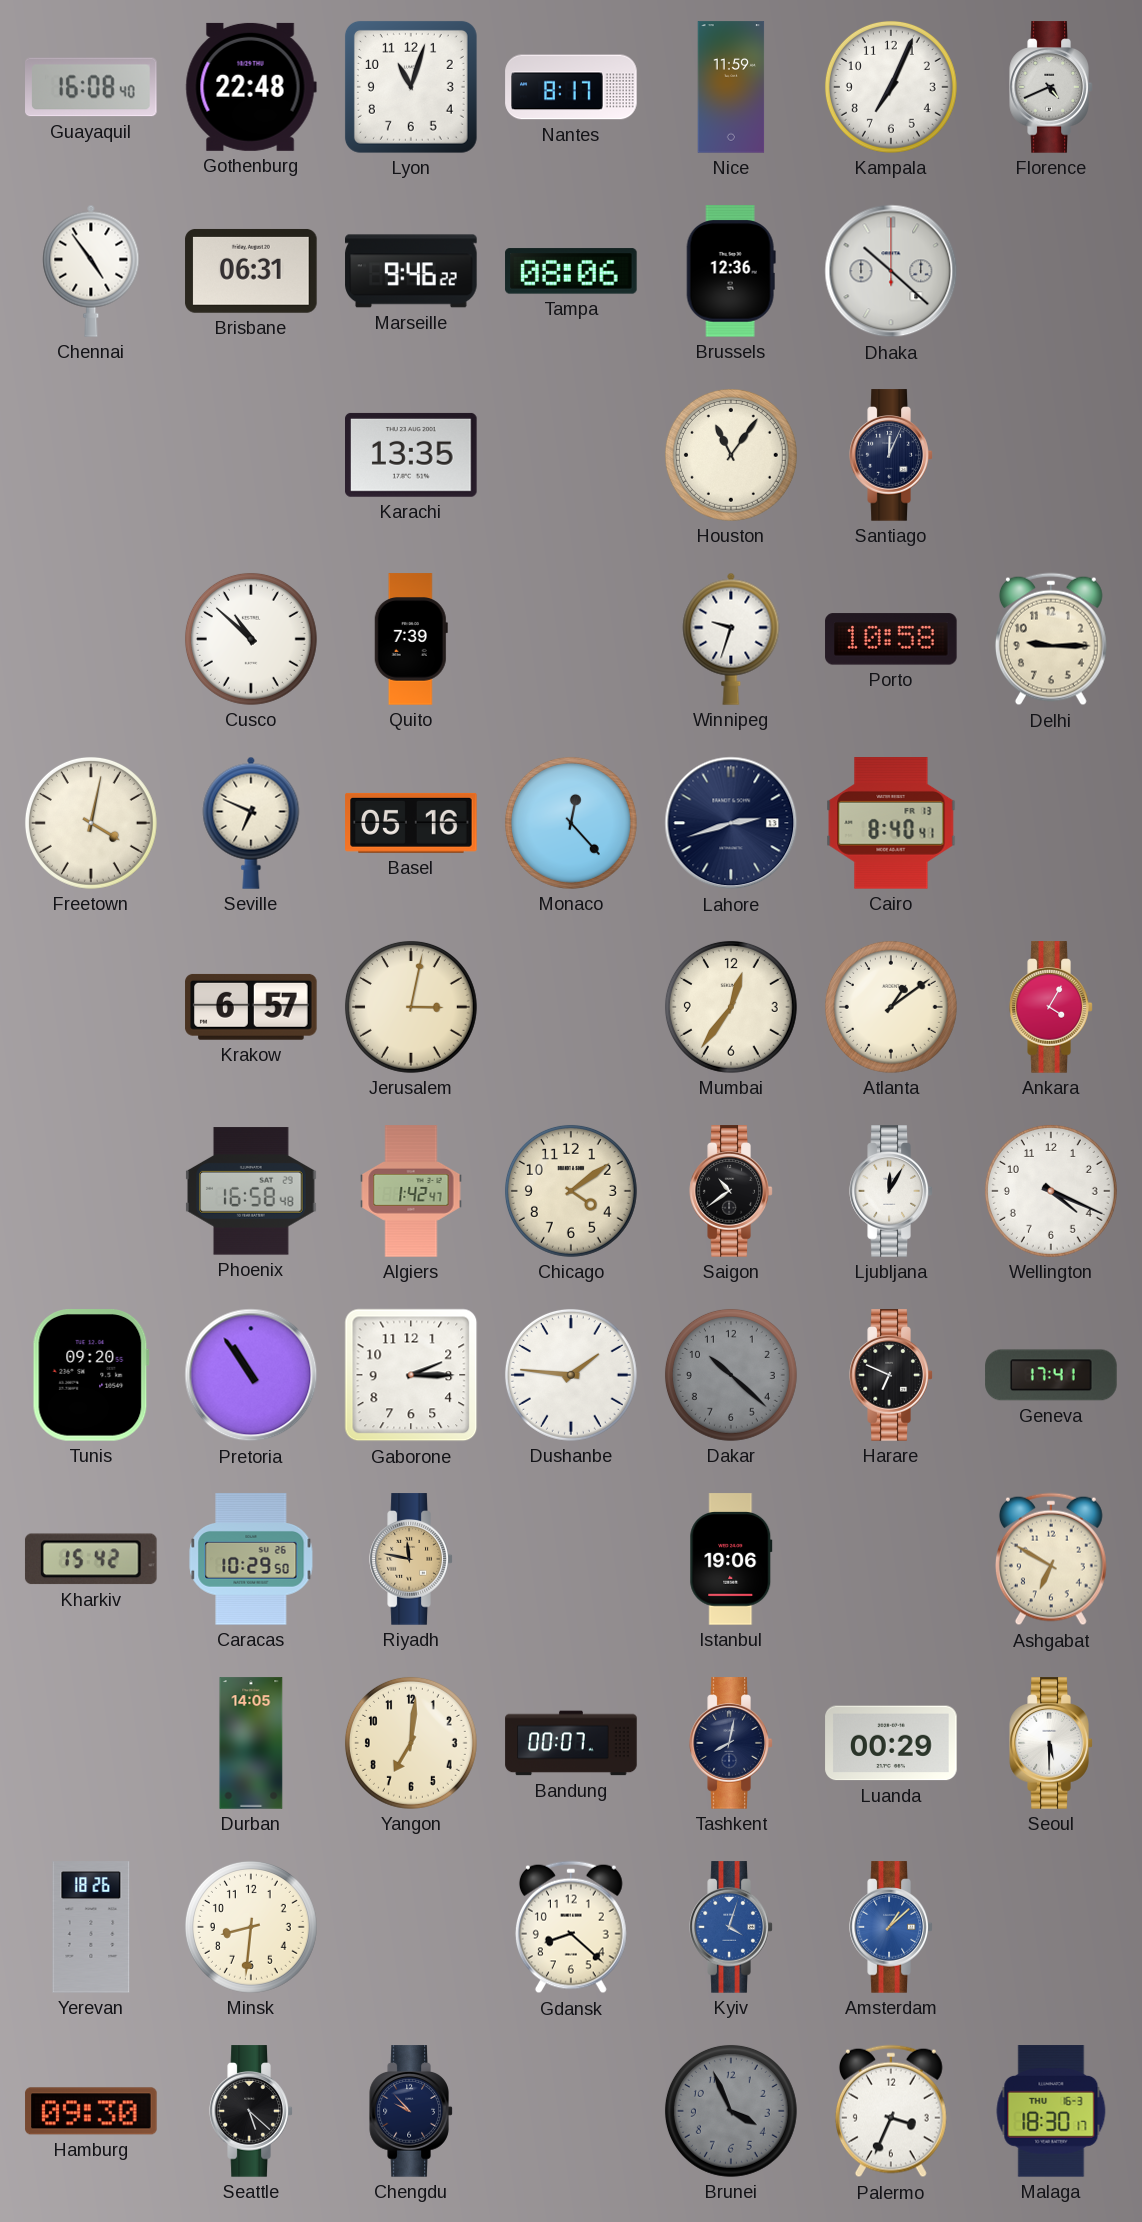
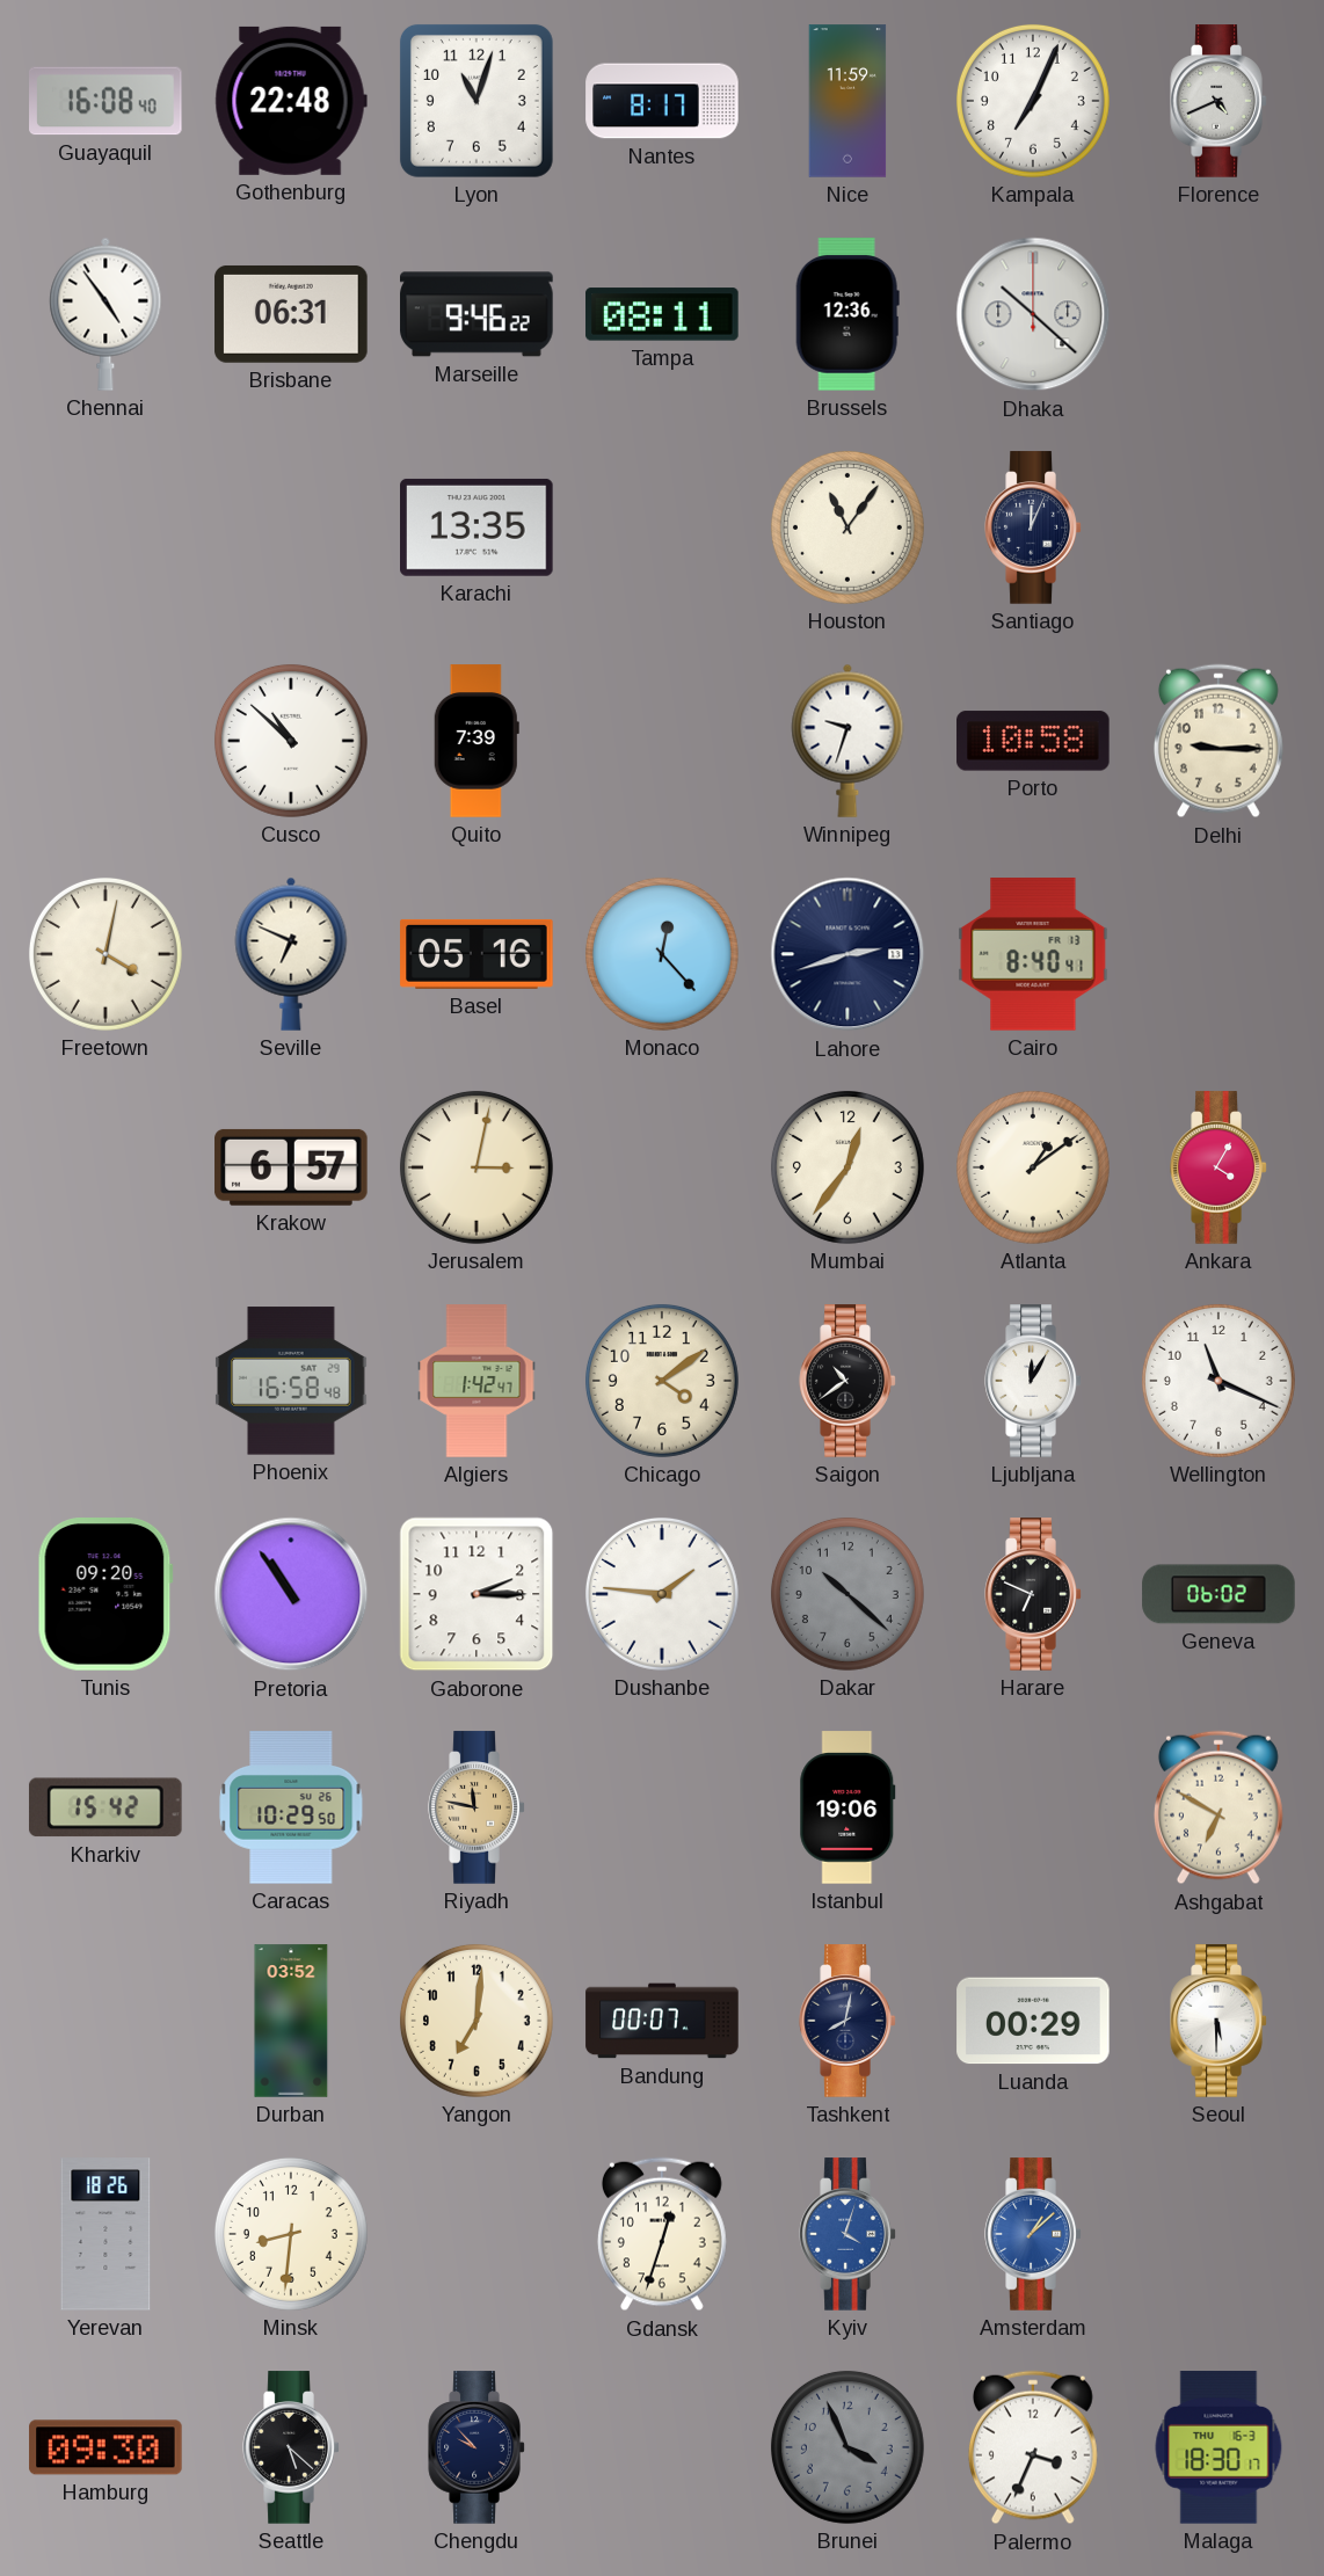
Tampa: 08:06 -> 08:11
Wellington: 4:19 -> 11:19
Geneva: 17:41 -> 06:02
Durban: 14:05 -> 03:52
Gdansk: 8:22 -> 12:33
